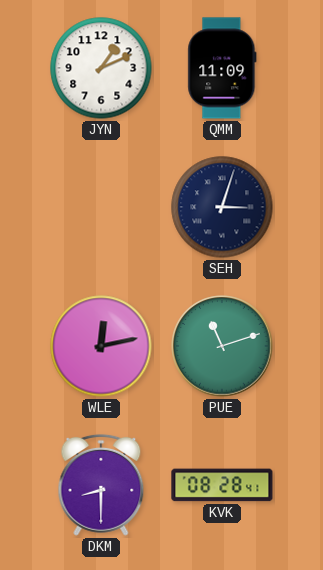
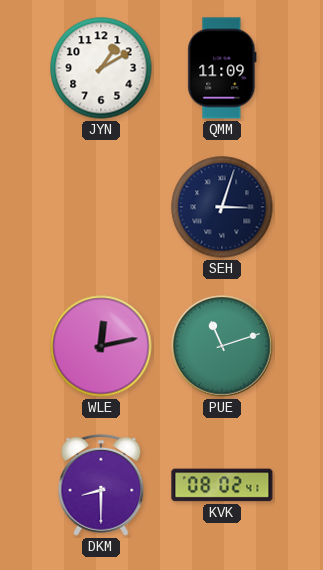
JYN: 1:11 -> 1:10
KVK: 08:28 -> 08:02
